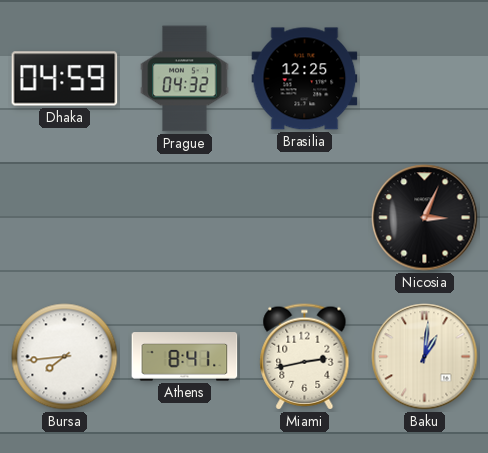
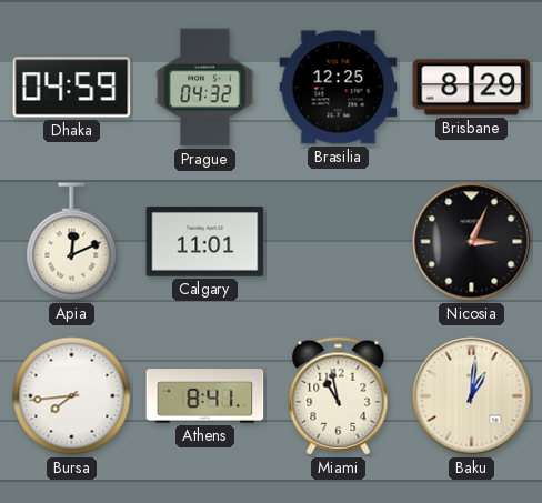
Brisbane: none -> 8:29
Apia: none -> 12:11
Calgary: none -> 11:01
Miami: 2:43 -> 10:58
